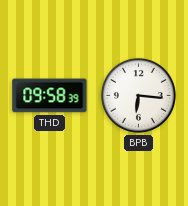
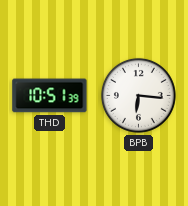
THD: 09:58 -> 10:51
